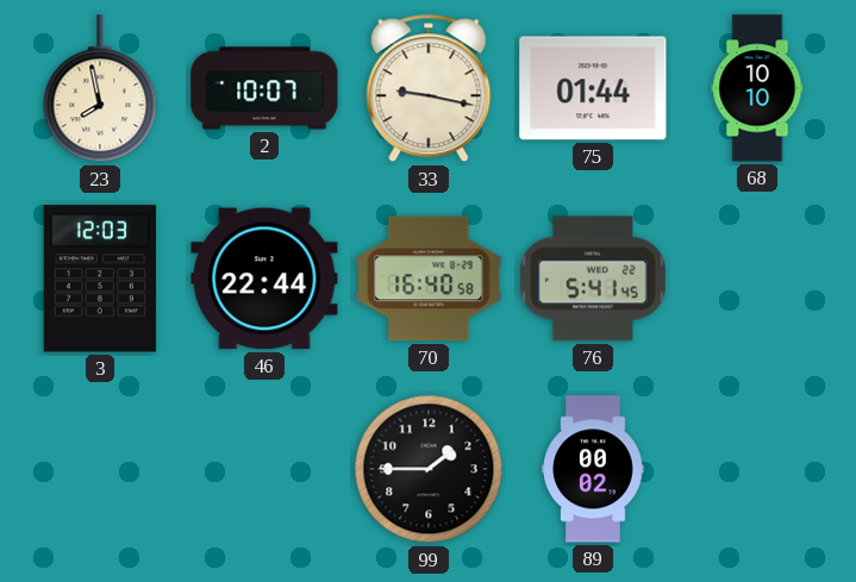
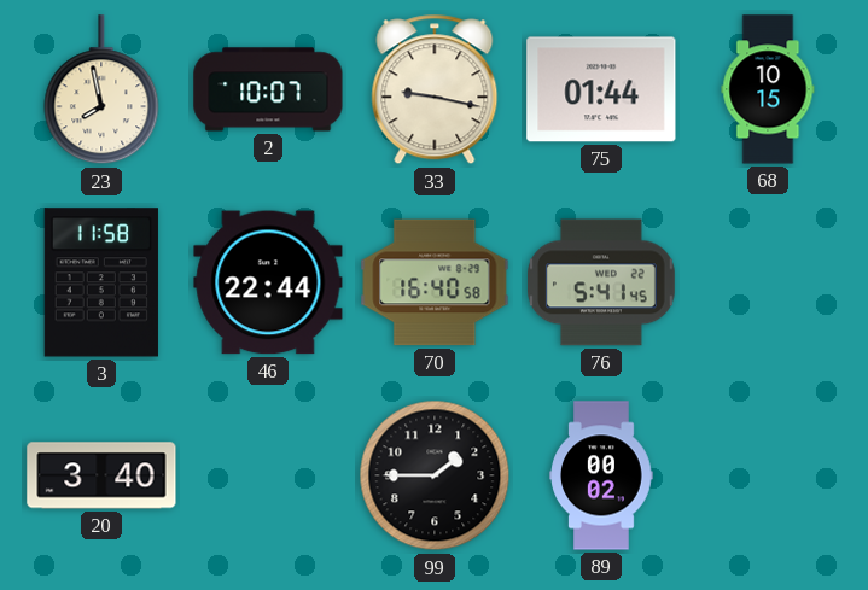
68: 10:10 -> 10:15
3: 12:03 -> 11:58
20: none -> 3:40
